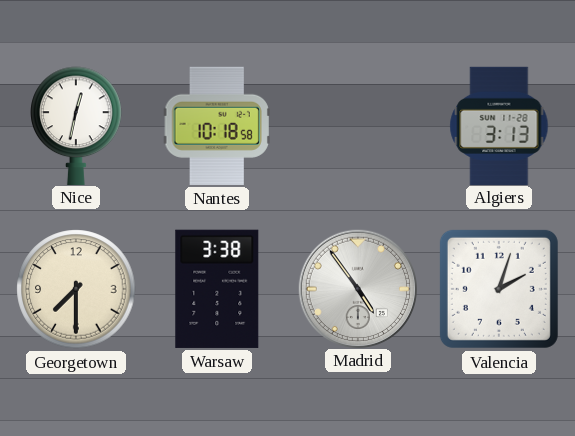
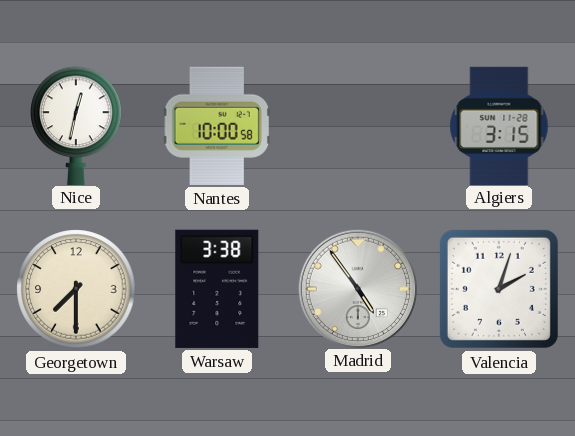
Nantes: 10:18 -> 10:00
Algiers: 3:13 -> 3:15
